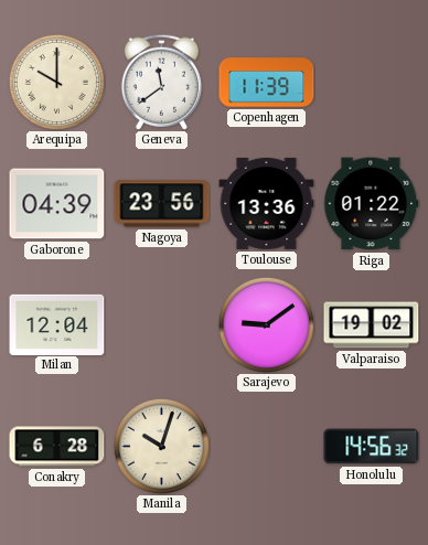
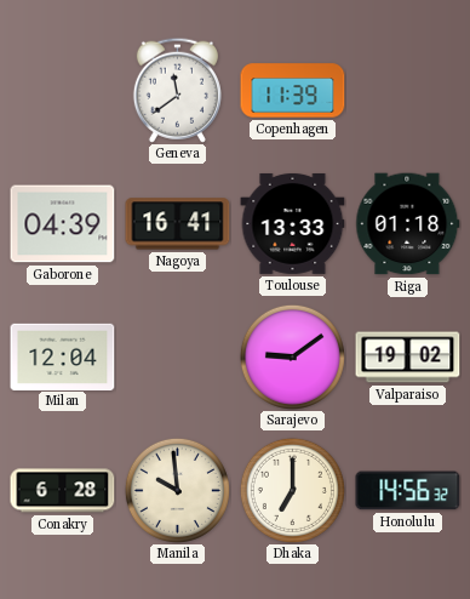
Arequipa: 10:00 -> none
Nagoya: 23:56 -> 16:41
Toulouse: 13:36 -> 13:33
Riga: 01:22 -> 01:18
Manila: 10:03 -> 9:59
Dhaka: none -> 7:00
